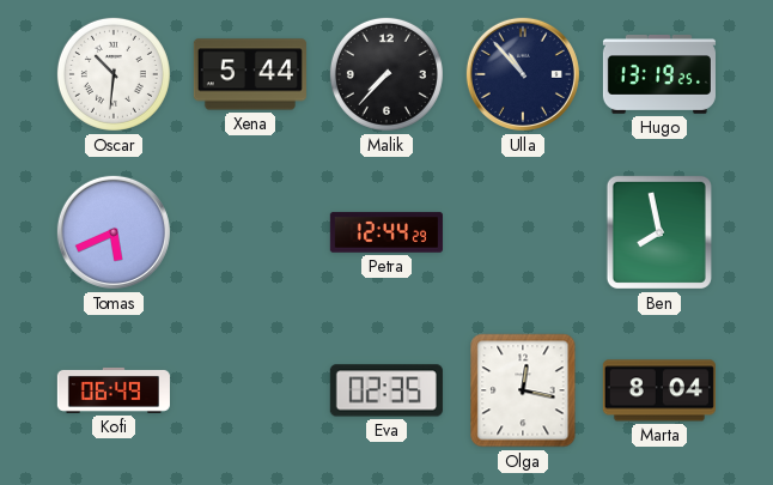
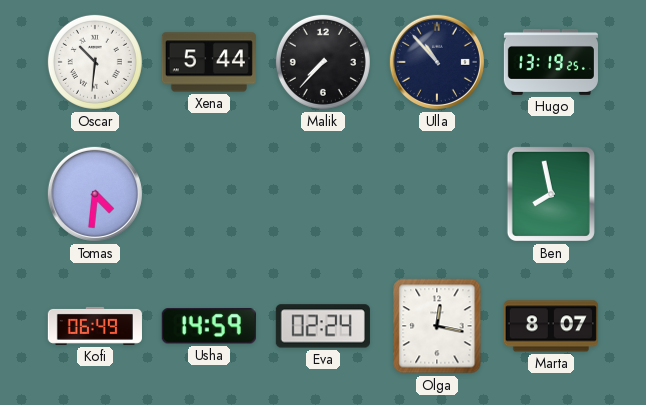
Tomas: 5:41 -> 4:31
Petra: 12:44 -> none
Usha: none -> 14:59
Eva: 02:35 -> 02:24
Marta: 8:04 -> 8:07
